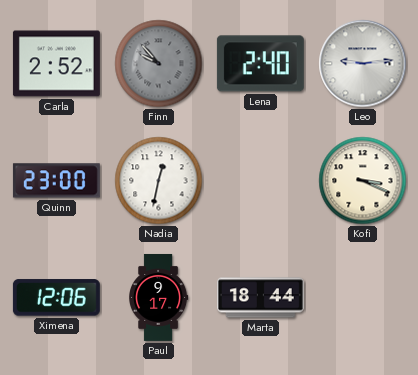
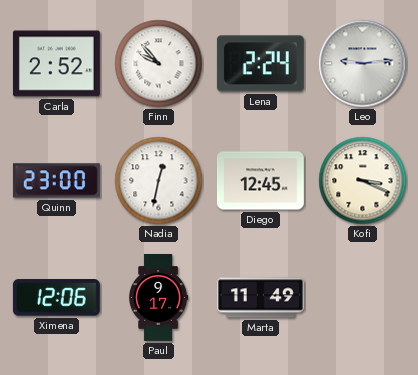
Finn dial: grey -> white
Lena: 2:40 -> 2:24
Diego: none -> 12:45
Marta: 18:44 -> 11:49
